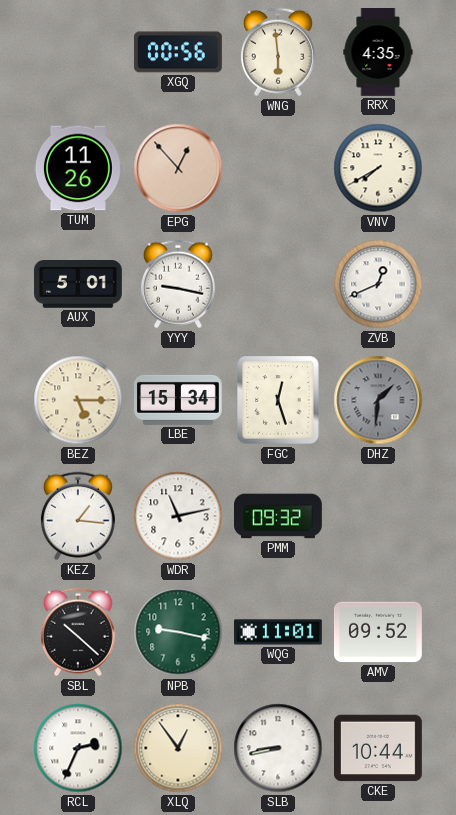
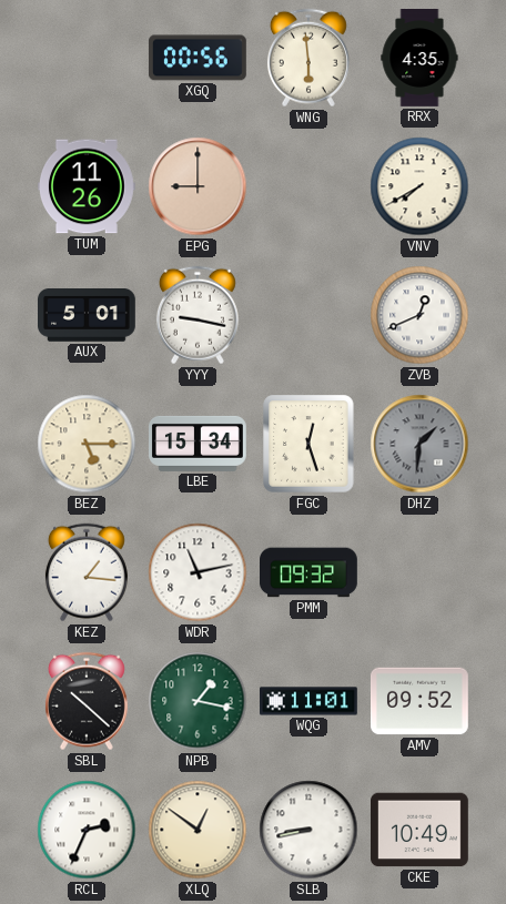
EPG: 12:53 -> 9:00
NPB: 9:17 -> 1:17
XLQ: 12:54 -> 12:51
CKE: 10:44 -> 10:49
